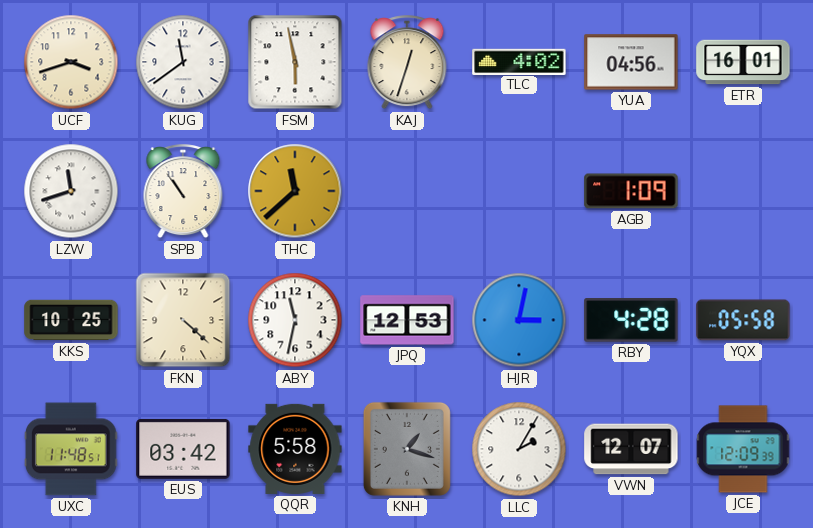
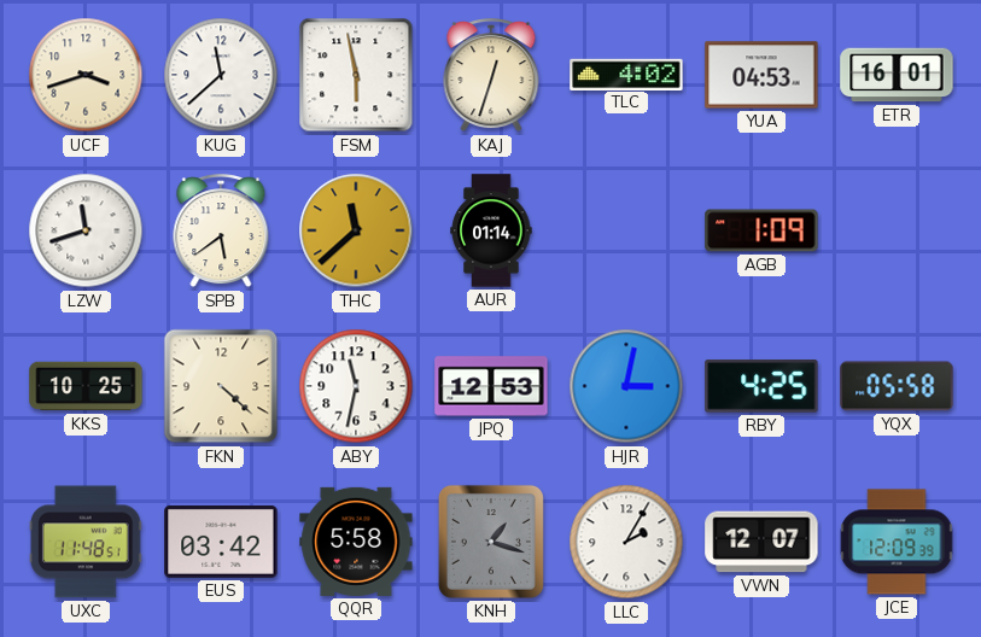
KUG: 11:39 -> 11:38
YUA: 04:56 -> 04:53
SPB: 10:54 -> 5:39
AUR: none -> 01:14
RBY: 4:28 -> 4:25
